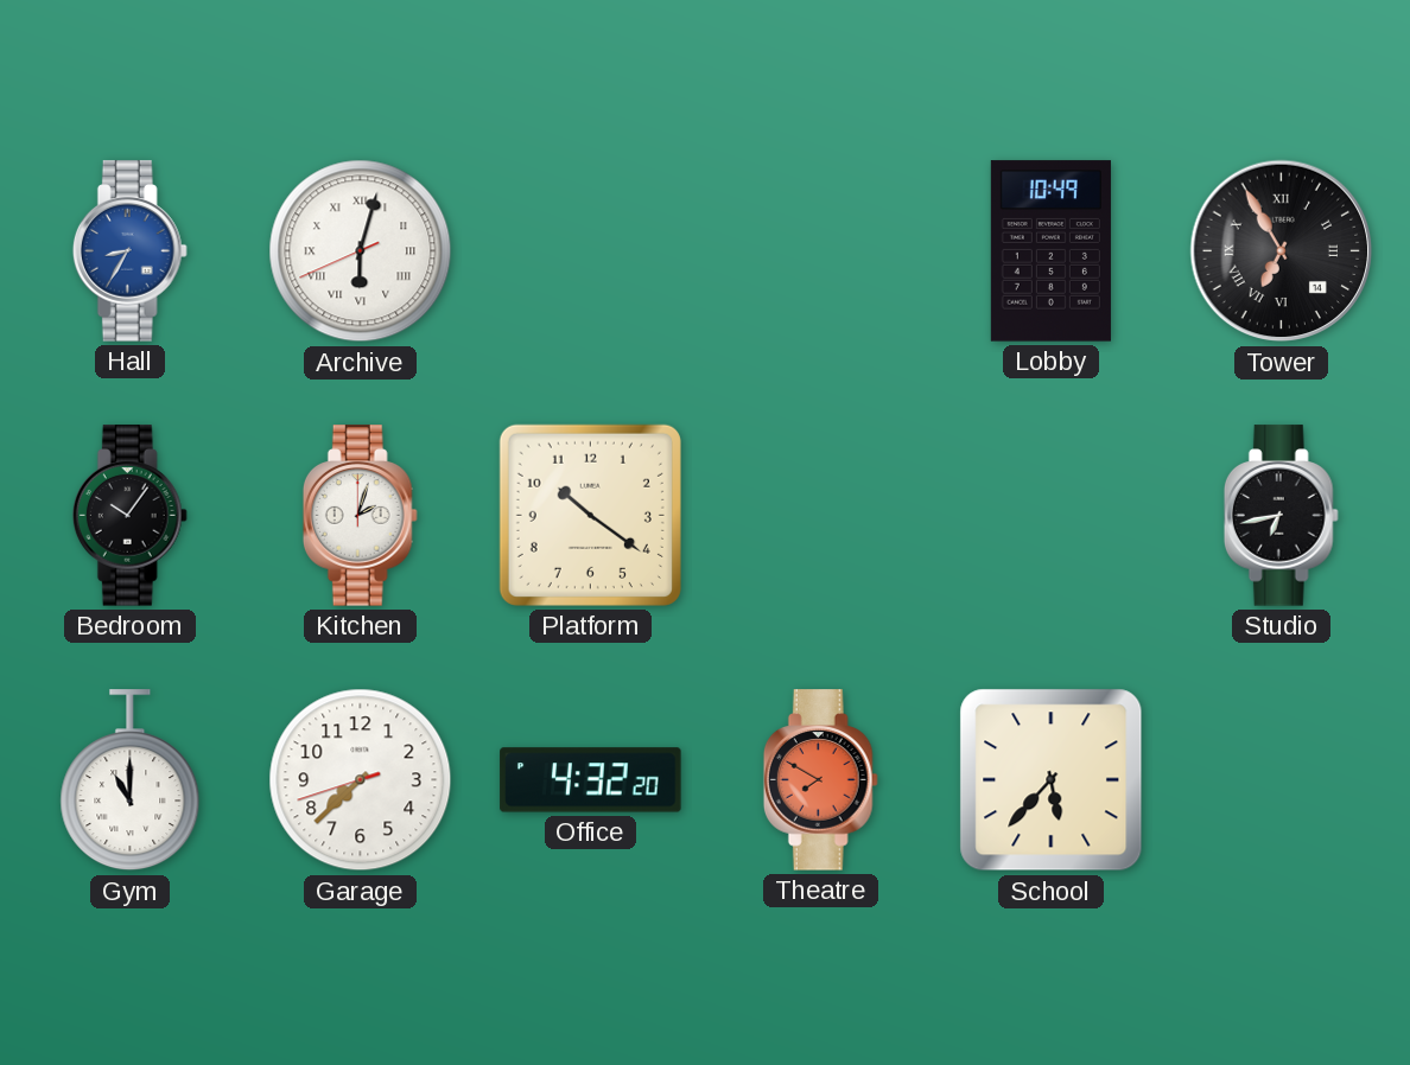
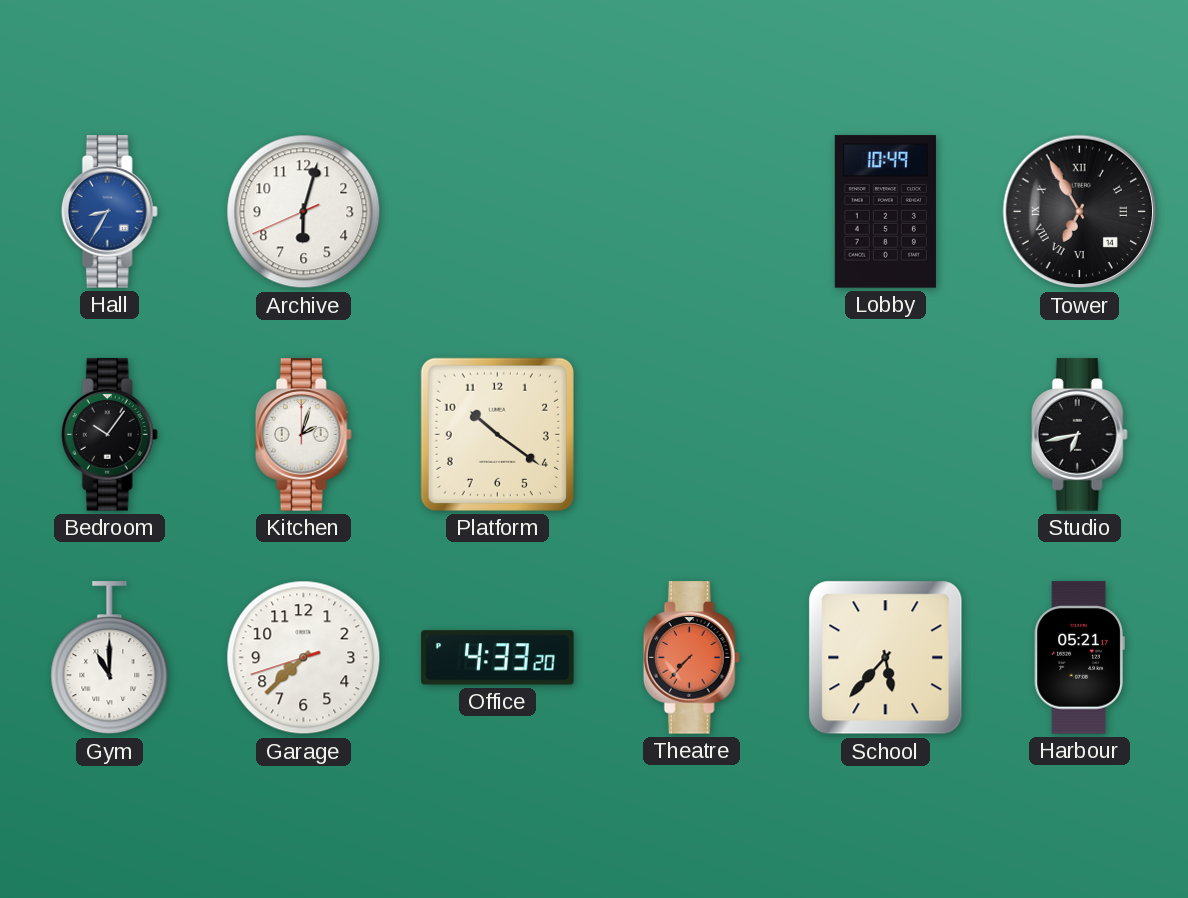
Archive numerals: Roman -> Arabic
Office: 4:32 -> 4:33
Theatre: 7:50 -> 7:37
Harbour: none -> 05:21
